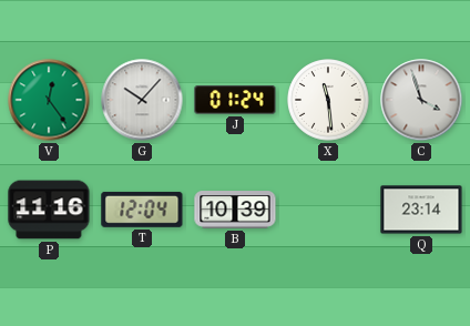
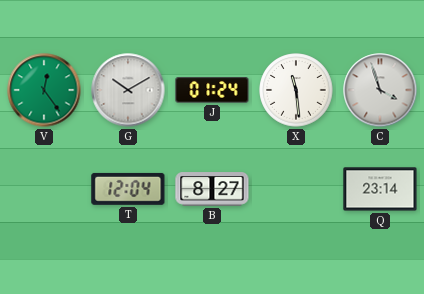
G: 10:07 -> 10:10
P: 11:16 -> none
B: 10:39 -> 8:27
